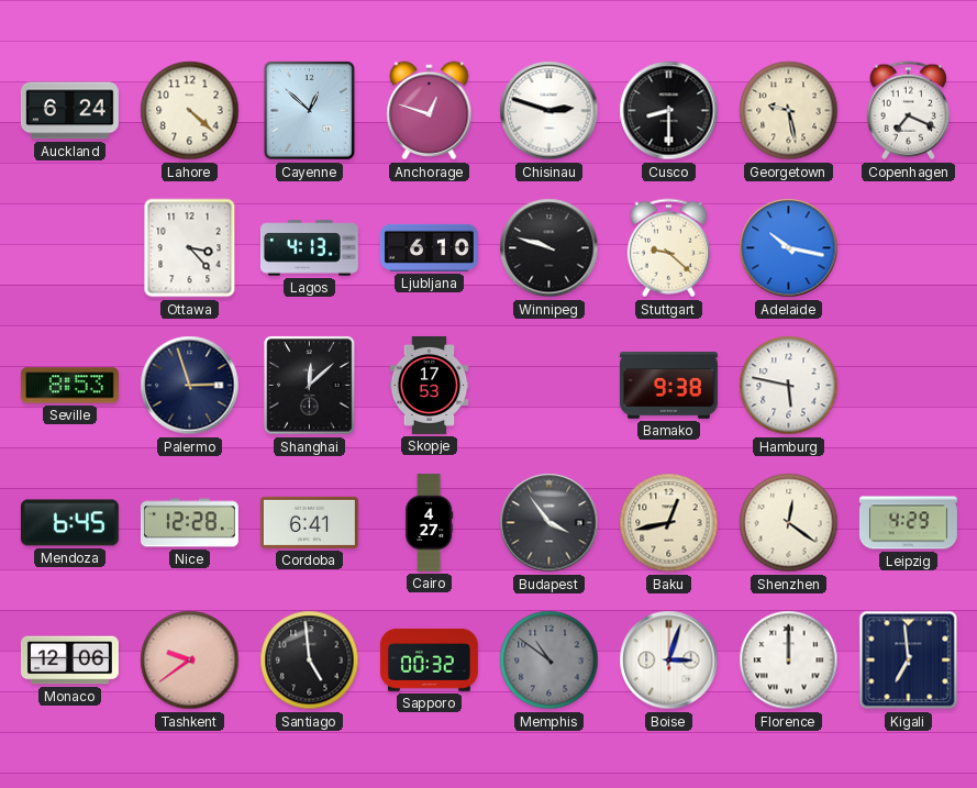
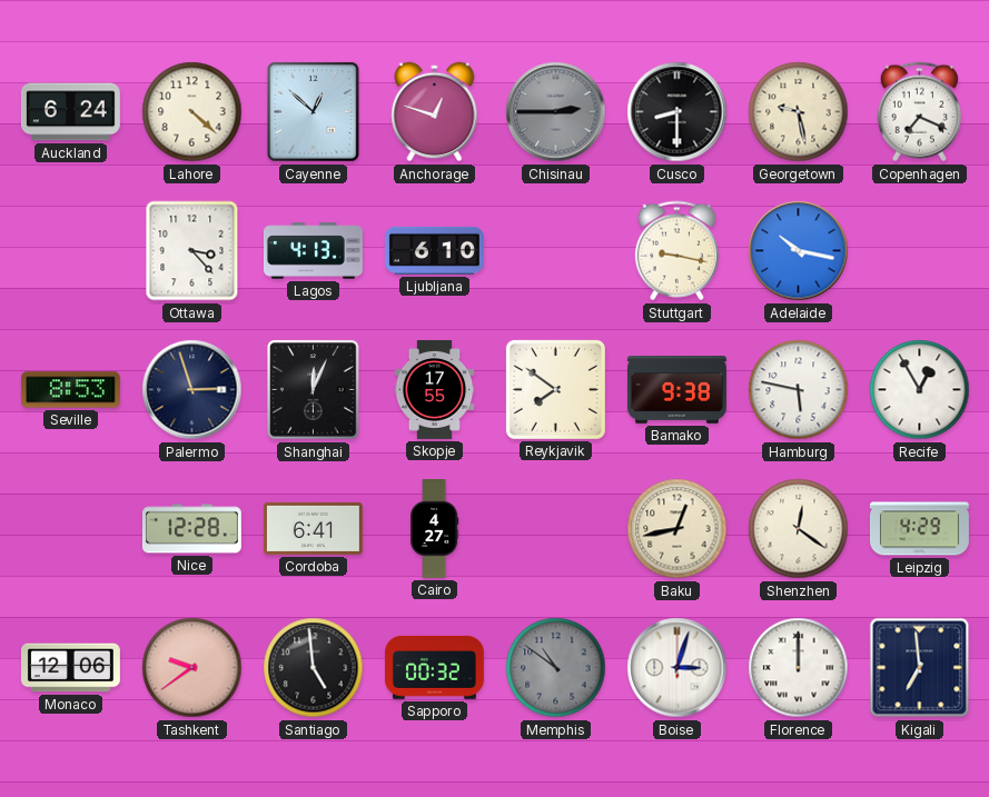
Chisinau: 2:48 -> 2:45
Chisinau dial: white -> grey
Winnipeg: 9:48 -> none
Stuttgart: 9:22 -> 9:17
Shanghai: 12:08 -> 12:04
Skopje: 17:53 -> 17:55
Reykjavik: none -> 7:51
Recife: none -> 12:55
Mendoza: 6:45 -> none
Budapest: 3:54 -> none
